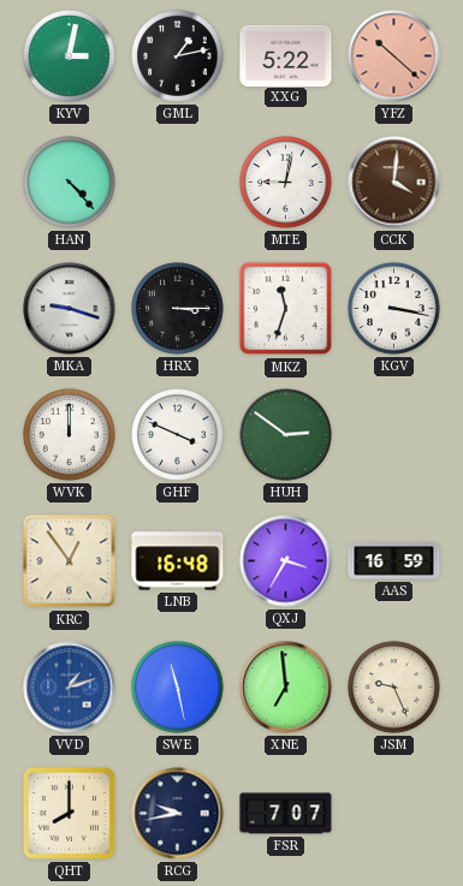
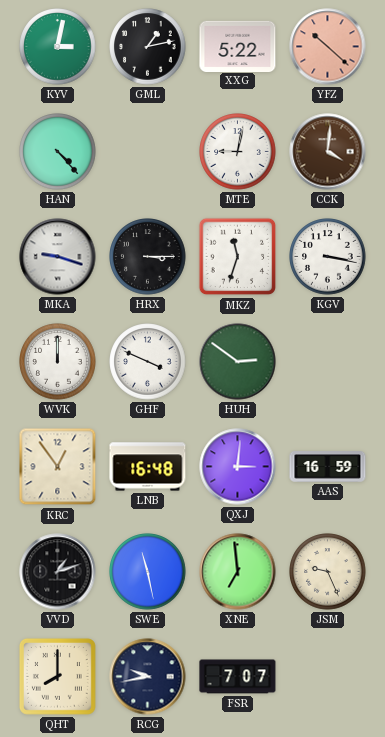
QXJ: 3:35 -> 3:01
VVD dial: blue -> black
